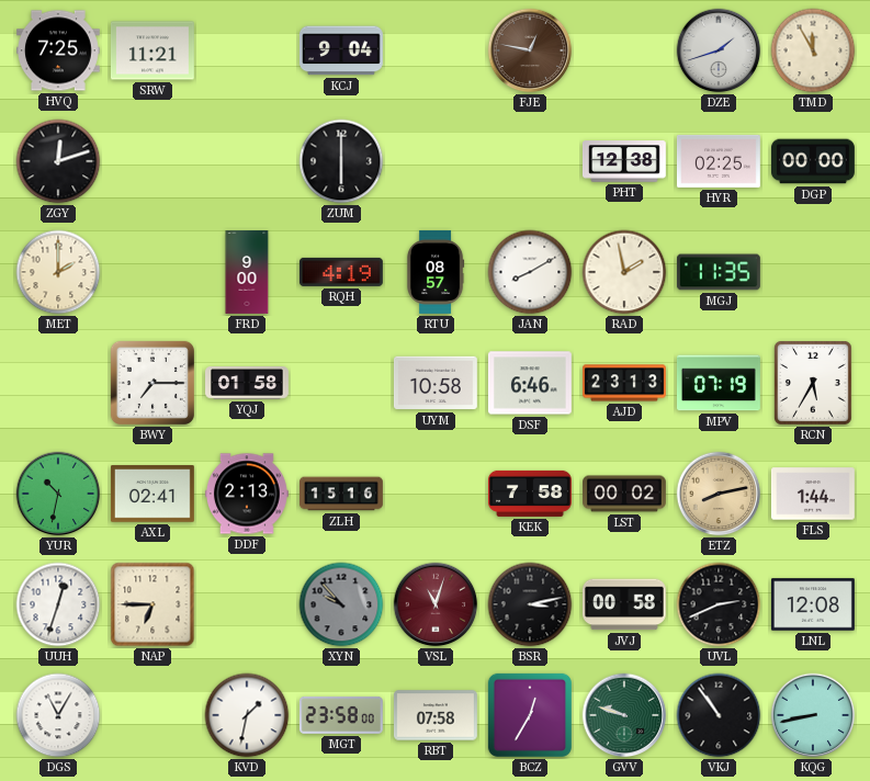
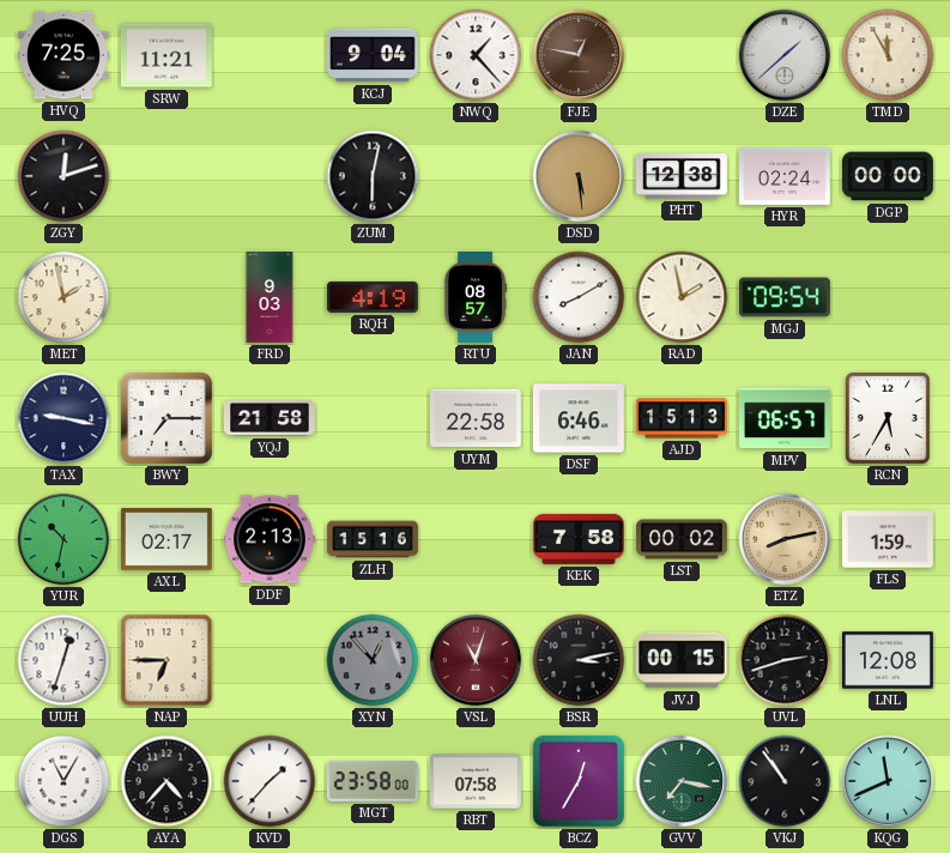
NWQ: none -> 1:23
DZE: 1:42 -> 1:38
ZUM: 6:00 -> 6:02
DSD: none -> 5:29
HYR: 02:25 -> 02:24
MET: 2:00 -> 1:58
FRD: 9:00 -> 9:03
MGJ: 11:35 -> 09:54
TAX: none -> 9:17
YQJ: 01:58 -> 21:58
UYM: 10:58 -> 22:58
AJD: 23:13 -> 15:13
MPV: 07:19 -> 06:57
AXL: 02:41 -> 02:17
FLS: 1:44 -> 1:59
XYN: 9:53 -> 12:53
JVJ: 00:58 -> 00:15
UVL: 2:41 -> 2:42
AYA: none -> 4:37
KVD: 1:32 -> 1:37
GVV: 9:48 -> 7:17
KQG: 8:43 -> 11:41
